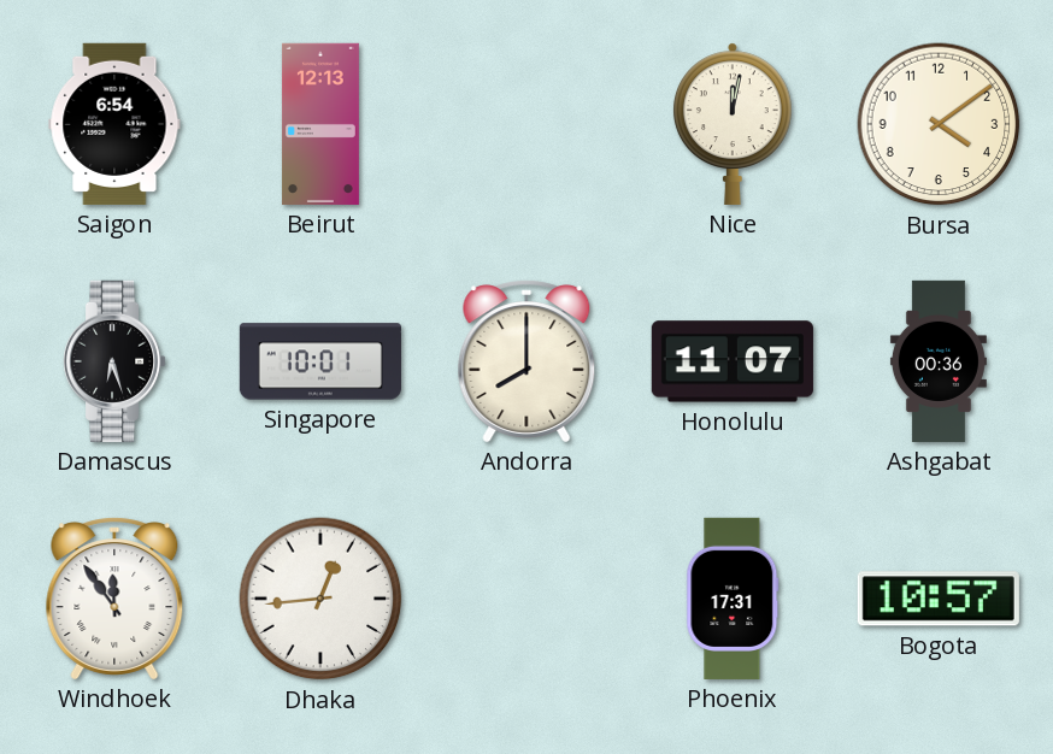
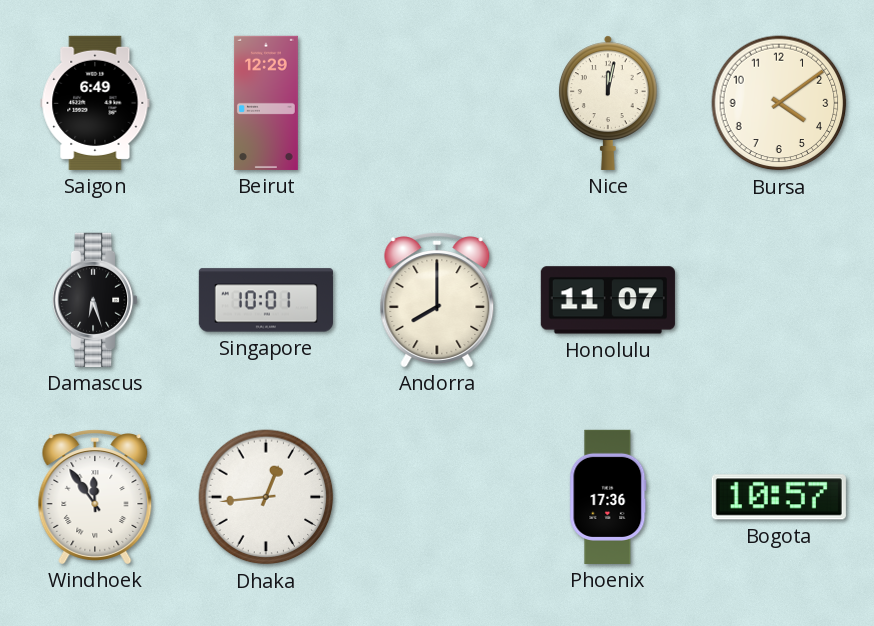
Saigon: 6:54 -> 6:49
Beirut: 12:13 -> 12:29
Ashgabat: 00:36 -> none
Phoenix: 17:31 -> 17:36
